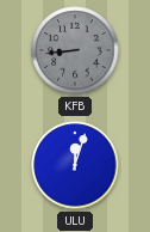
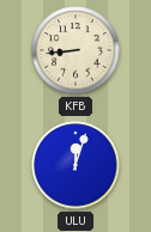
KFB dial: grey -> cream
